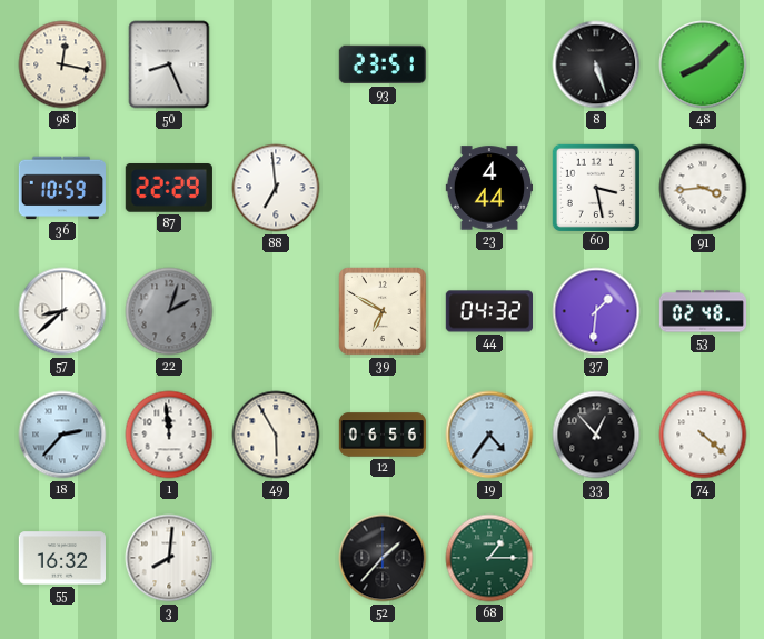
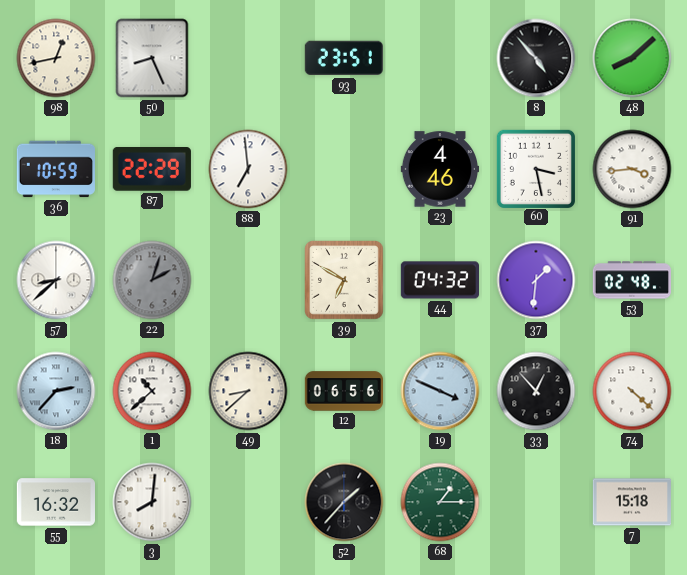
98: 12:17 -> 12:43
8: 5:27 -> 4:53
23: 4:44 -> 4:46
1: 11:59 -> 10:38
49: 5:55 -> 8:38
19: 4:36 -> 3:49
7: none -> 15:18
